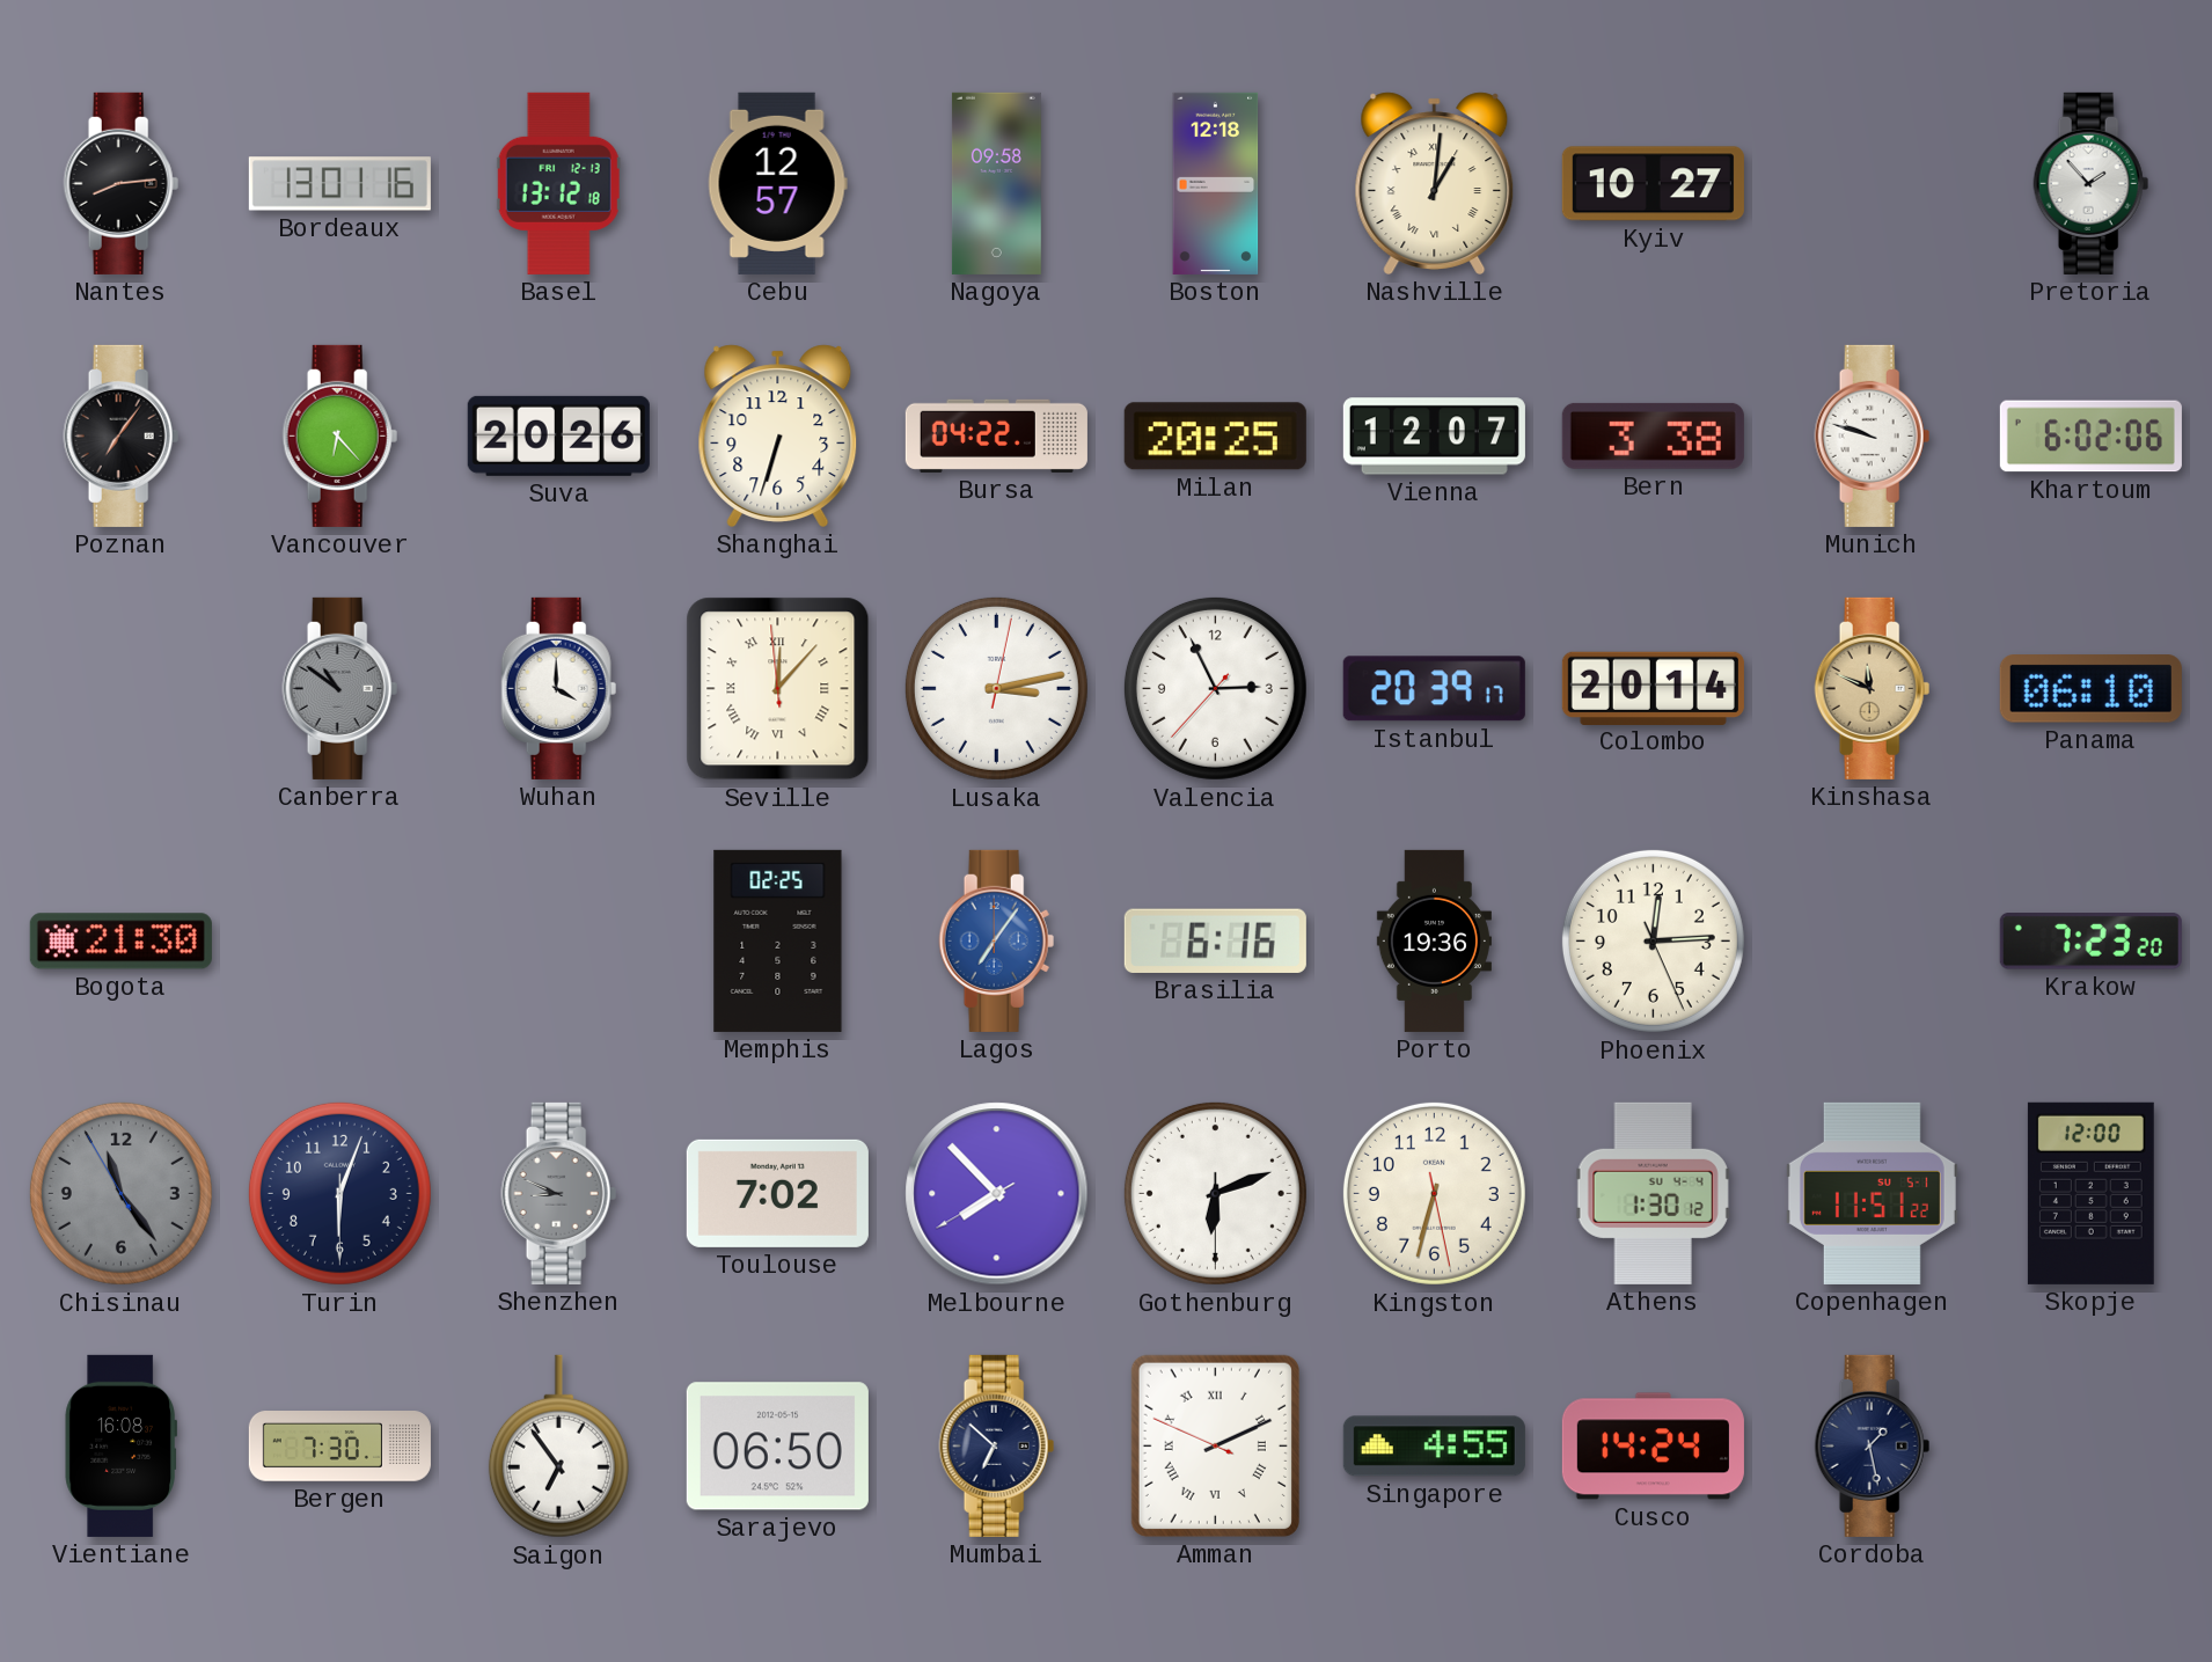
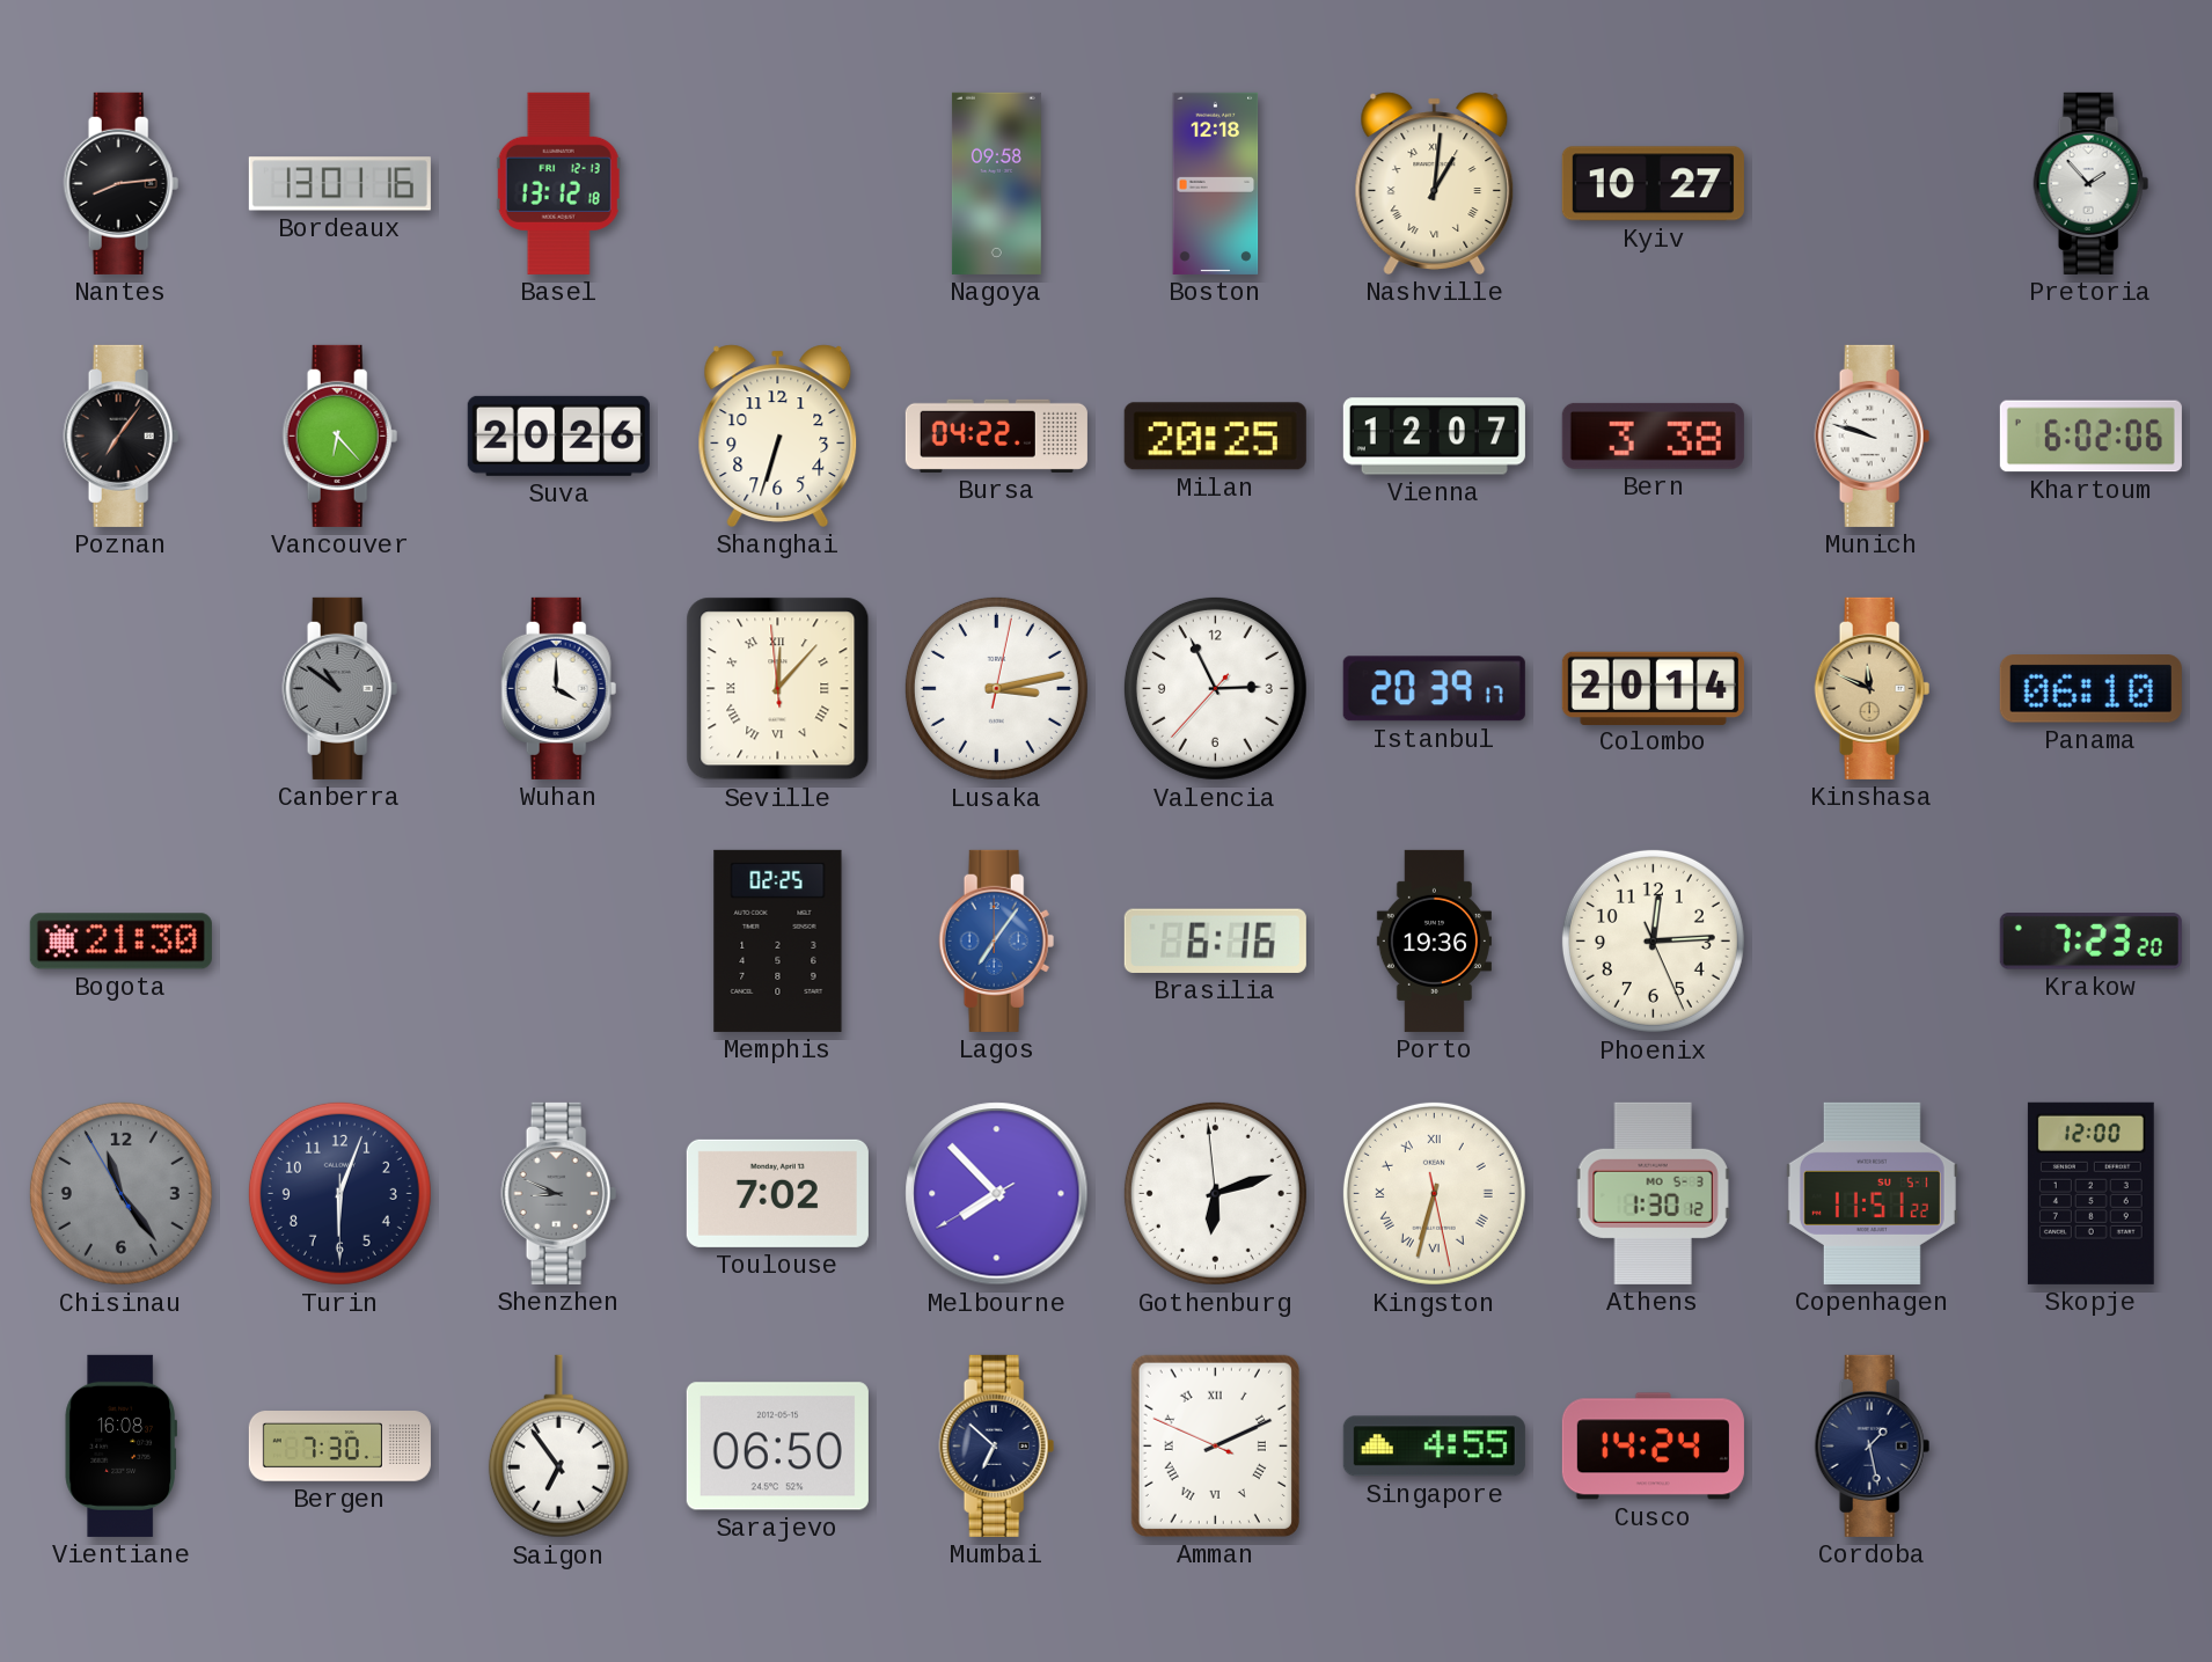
Cebu: 12:57 -> none
Gothenburg: 6:11:30 -> 6:11:59
Kingston numerals: Arabic -> Roman
Athens date: SU 4-4 -> MO 5-3
